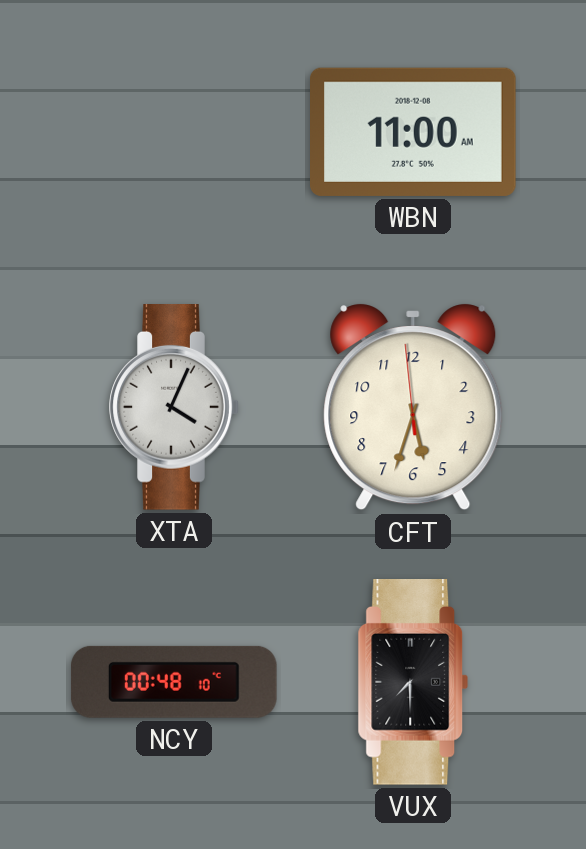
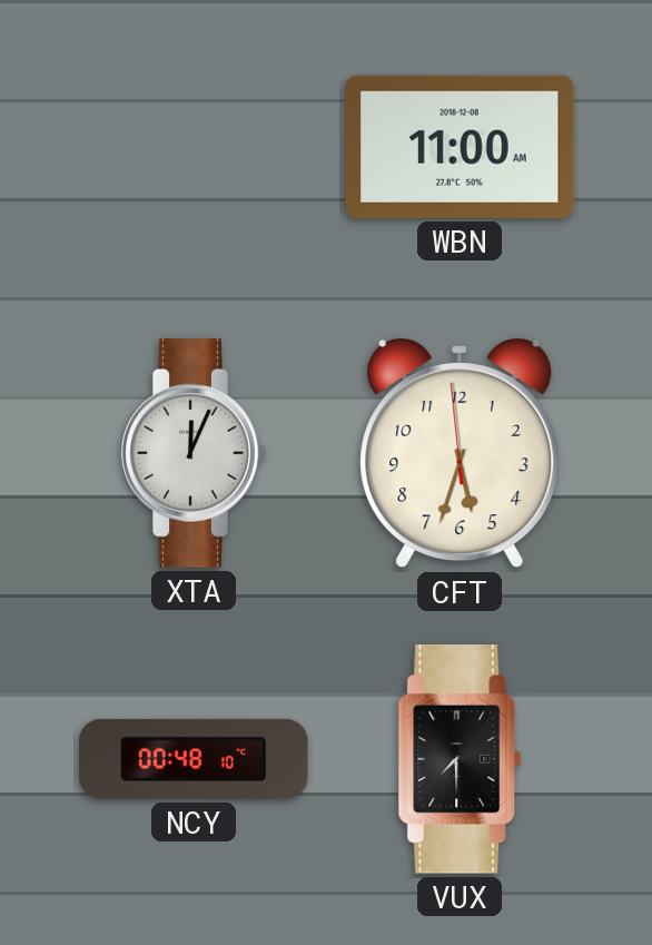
XTA: 4:04 -> 12:04
